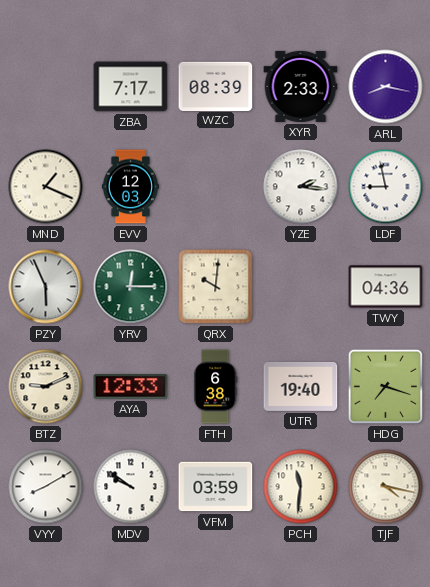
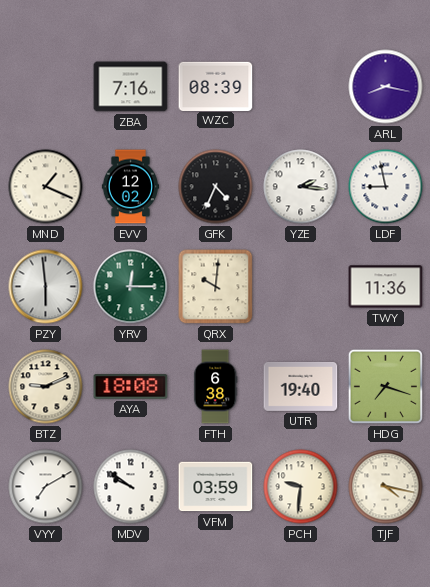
ZBA: 7:17 -> 7:16
XYR: 2:33 -> none
EVV: 12:03 -> 12:02
GFK: none -> 4:34
PZY: 5:56 -> 5:59
TWY: 04:36 -> 11:36
AYA: 12:33 -> 18:08
VYY: 8:10 -> 7:10
PCH: 11:31 -> 9:31
